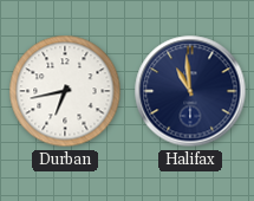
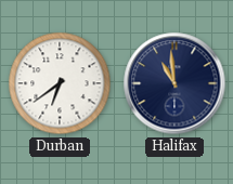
Durban: 6:43 -> 6:39
